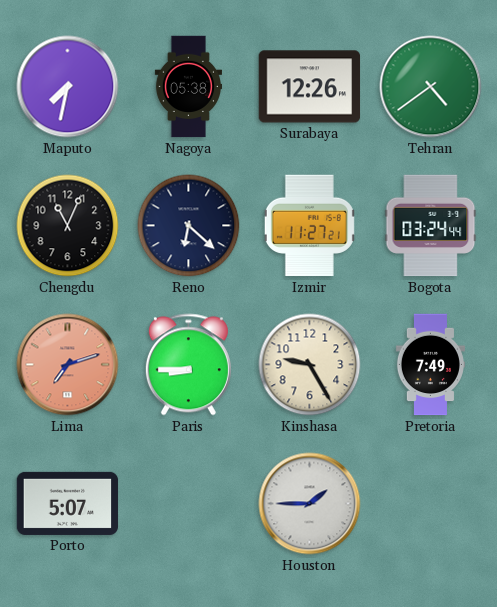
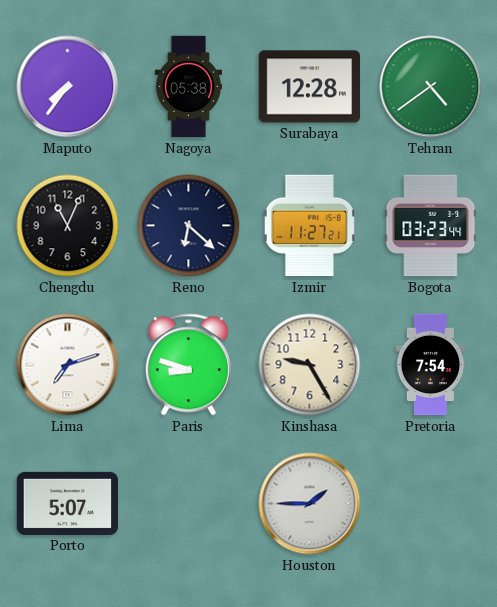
Maputo: 7:32 -> 7:36
Surabaya: 12:26 -> 12:28
Bogota: 03:24 -> 03:23
Lima dial: salmon -> white
Paris: 8:45 -> 8:48
Pretoria: 7:49 -> 7:54
